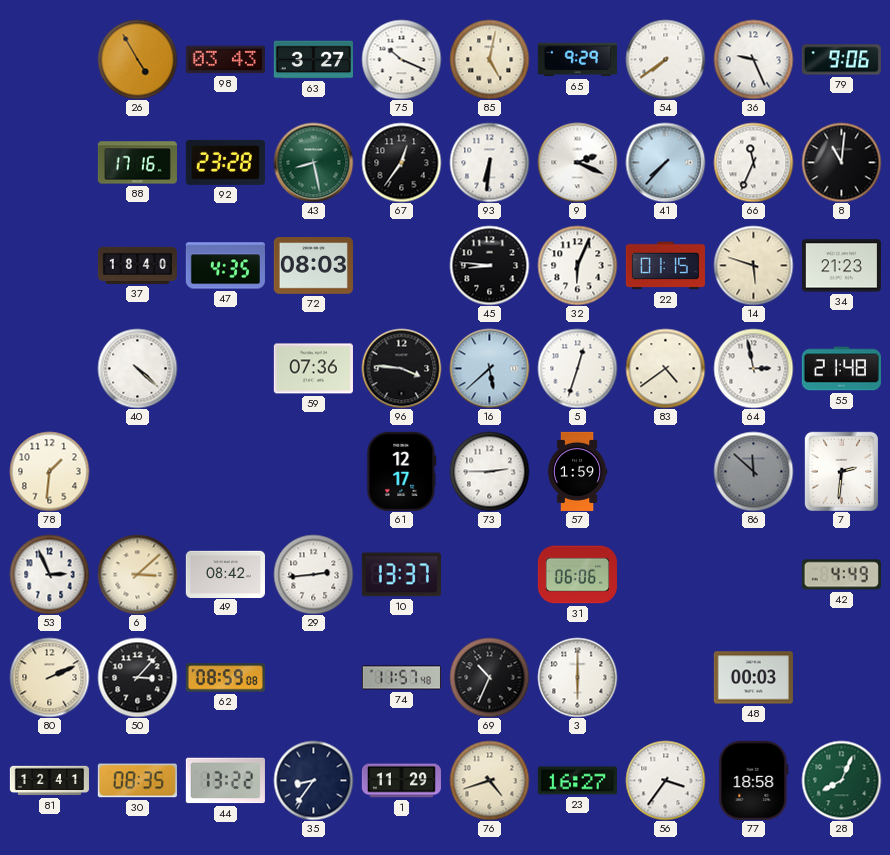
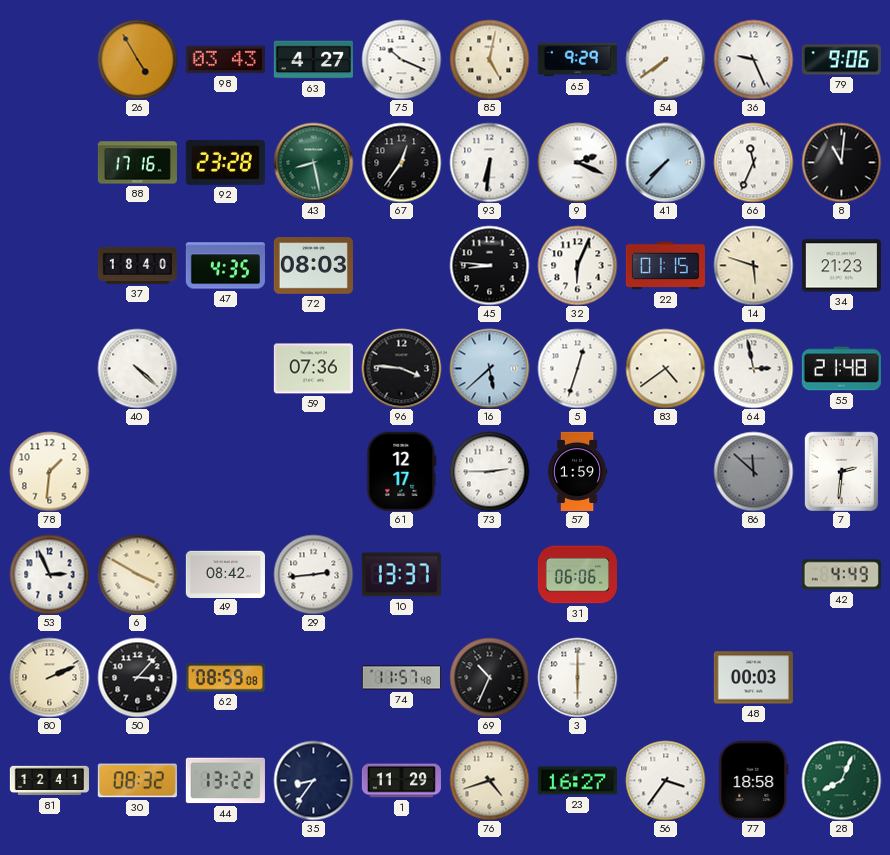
63: 3:27 -> 4:27
6: 3:08 -> 3:50
30: 08:35 -> 08:32
